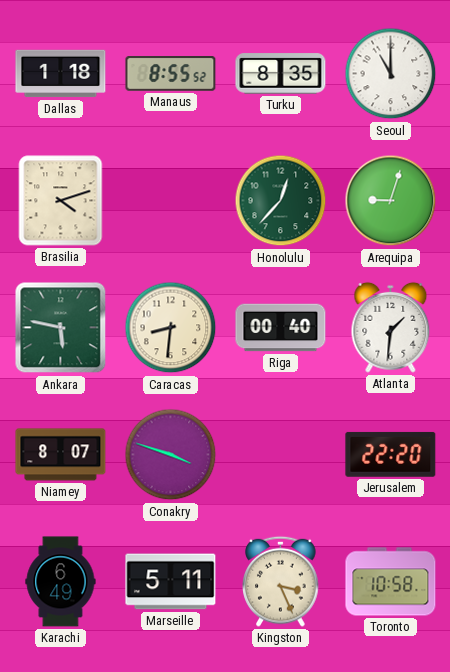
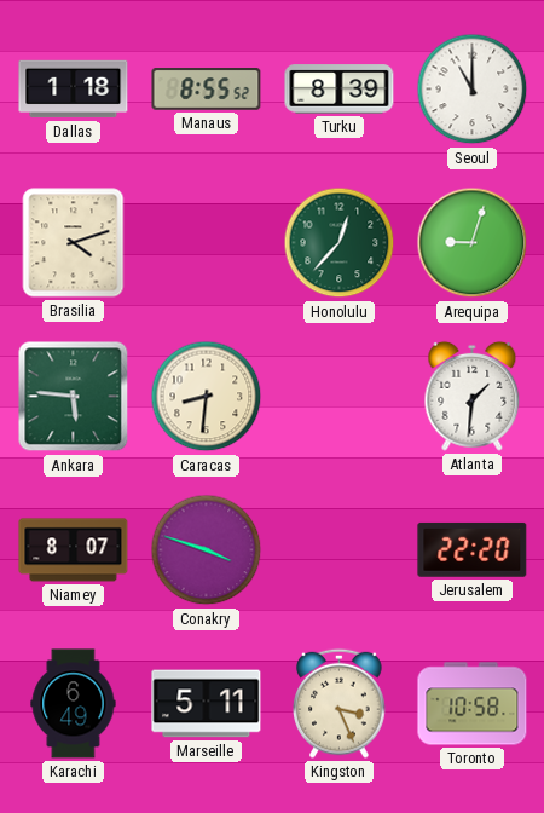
Turku: 8:35 -> 8:39
Ankara: 5:47 -> 5:46
Riga: 00:40 -> none
